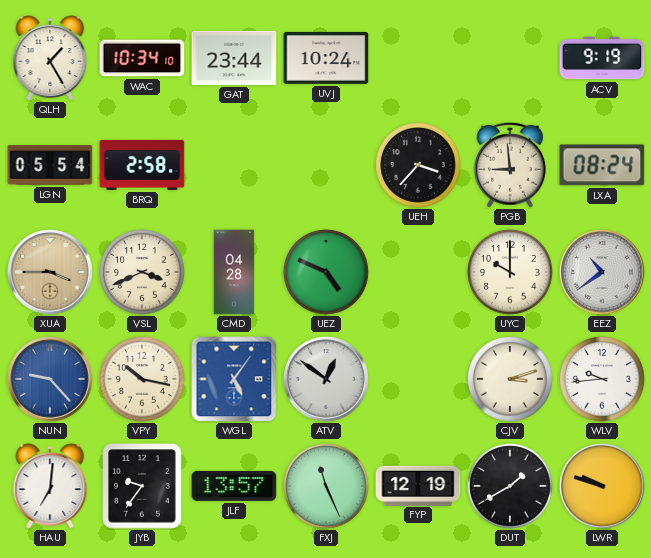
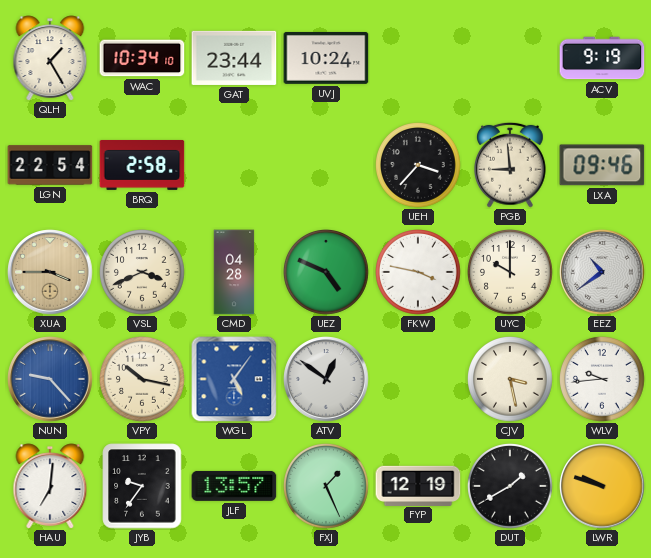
LGN: 05:54 -> 22:54
LXA: 08:24 -> 09:46
FKW: none -> 3:47
CJV: 3:12 -> 3:28
FXJ: 11:26 -> 1:26
